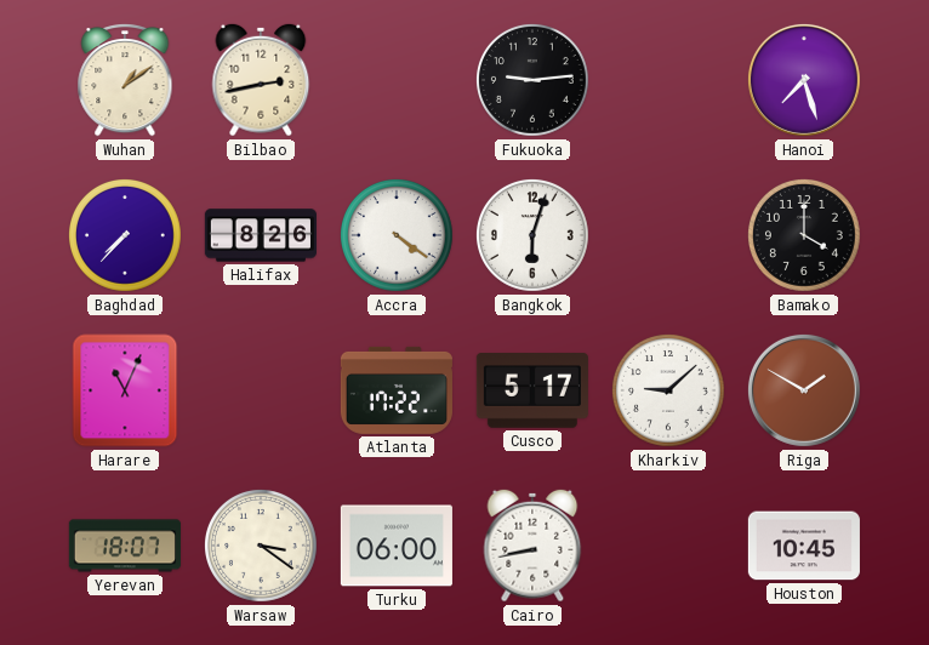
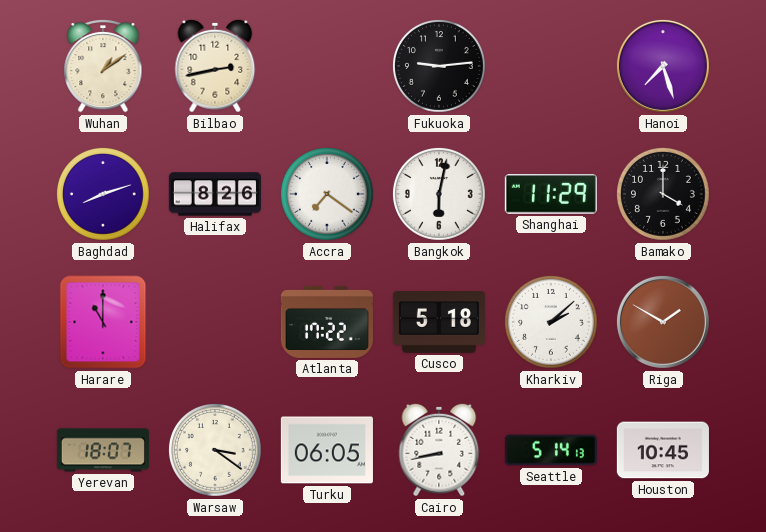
Baghdad: 7:37 -> 8:12
Accra: 4:21 -> 7:21
Bangkok: 6:03 -> 6:02
Shanghai: none -> 11:29
Harare: 11:04 -> 11:00
Cusco: 5:17 -> 5:18
Kharkiv: 9:08 -> 2:08
Turku: 06:00 -> 06:05
Seattle: none -> 5:14
